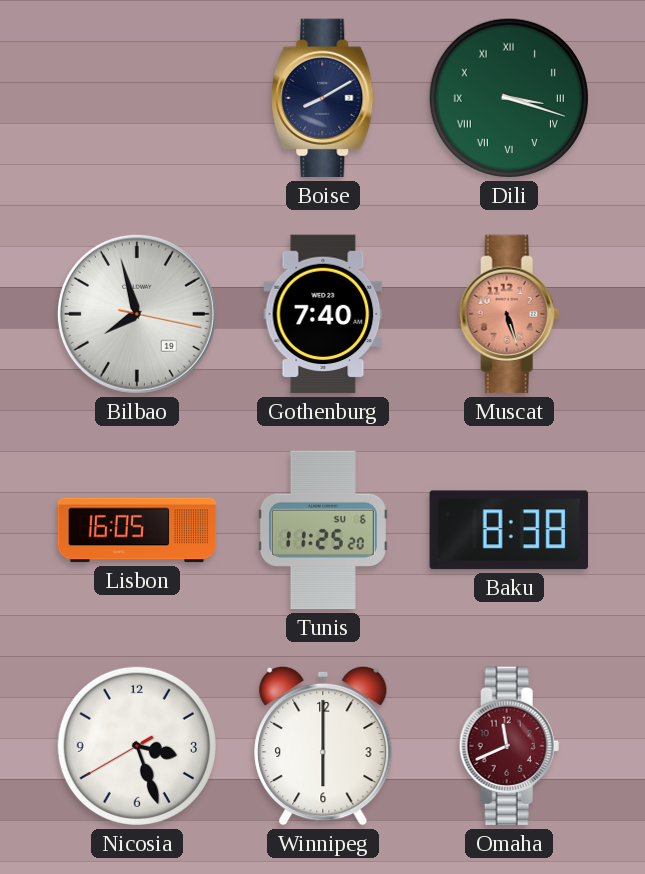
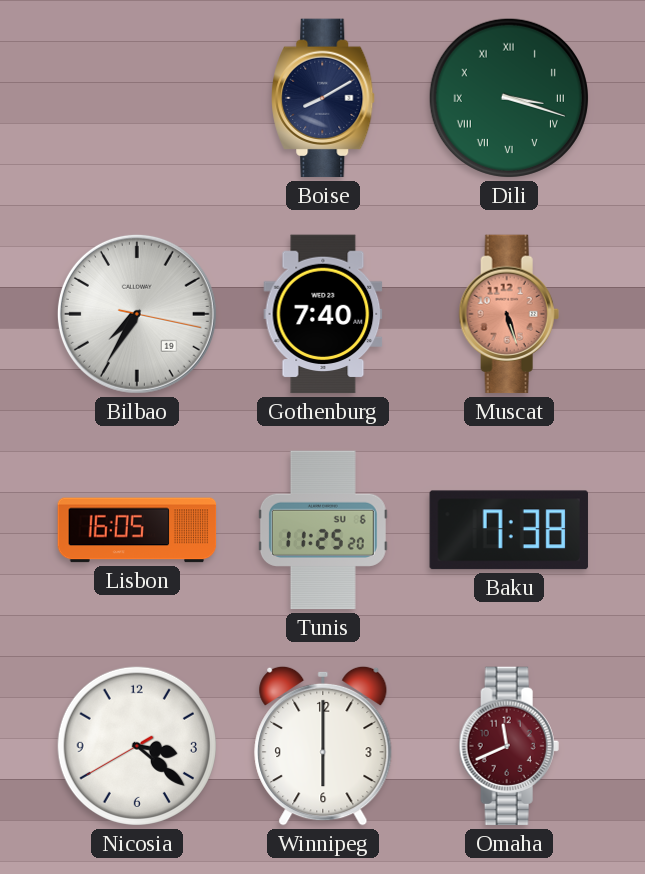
Bilbao: 7:57 -> 7:35
Baku: 8:38 -> 7:38
Nicosia: 3:26 -> 3:21
